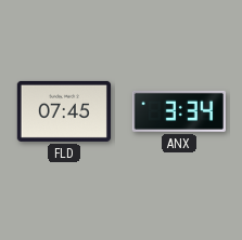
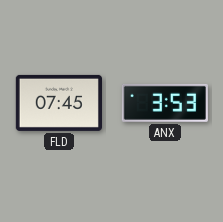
ANX: 3:34 -> 3:53
